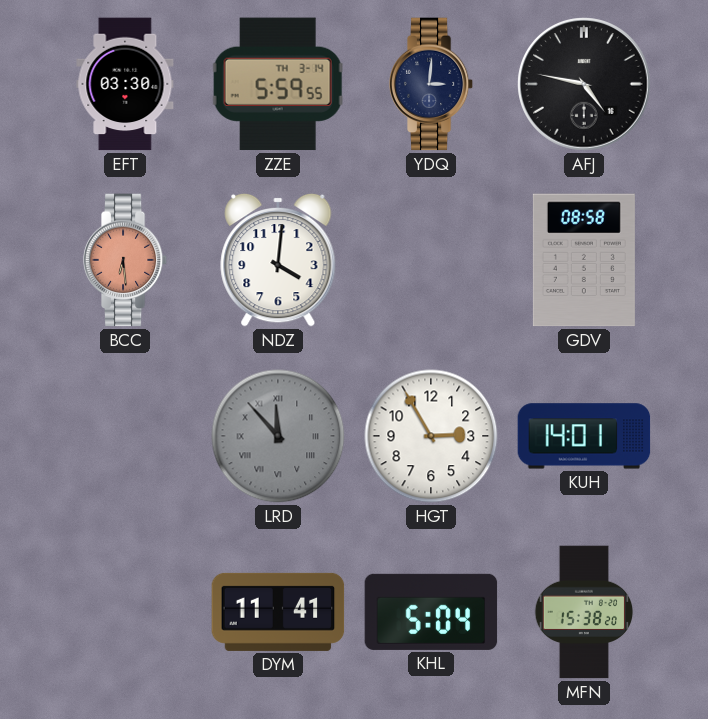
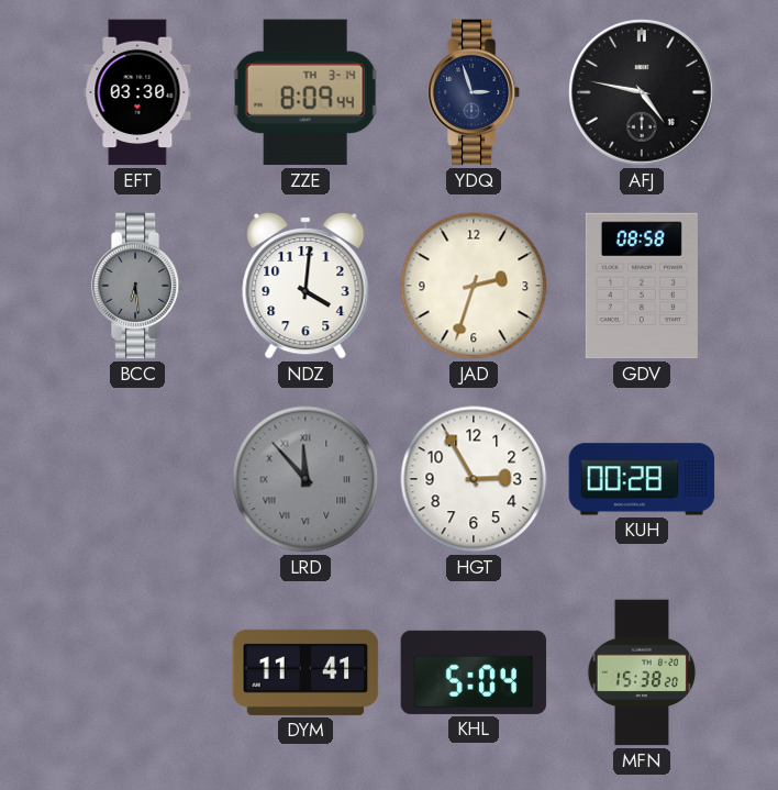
ZZE: 5:59 -> 8:09
YDQ: 3:01 -> 2:57
BCC dial: salmon -> grey
JAD: none -> 2:33
KUH: 14:01 -> 00:28
